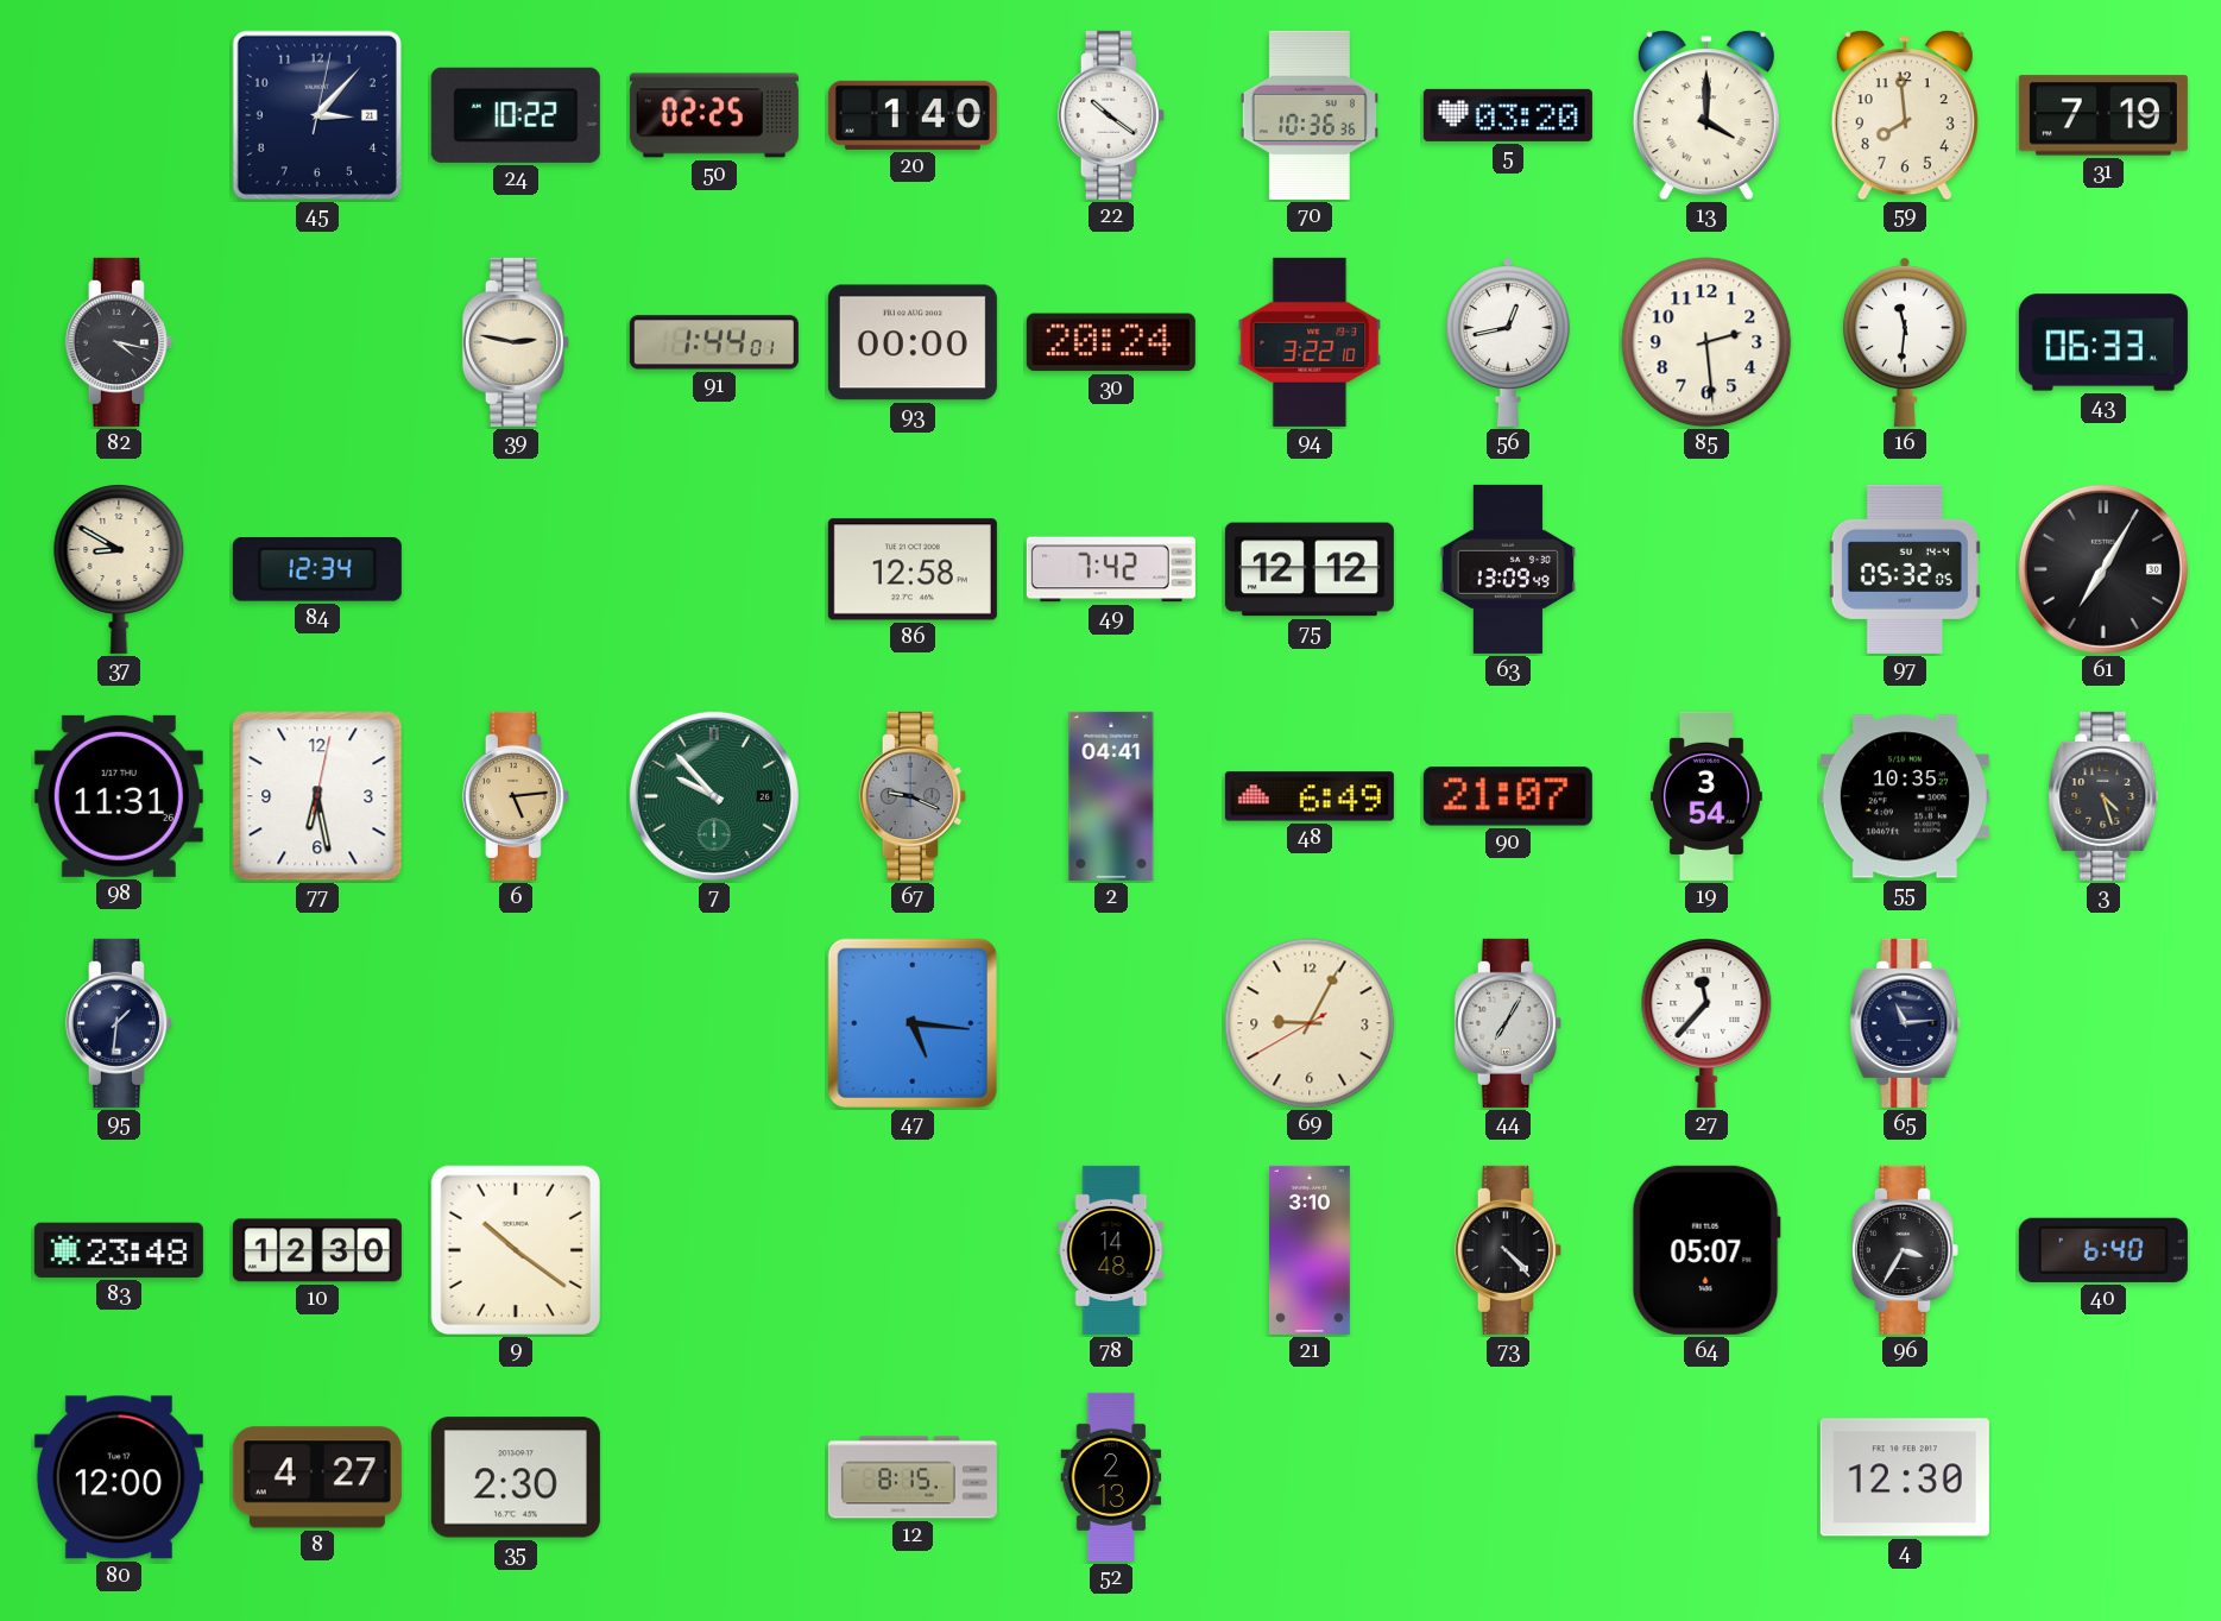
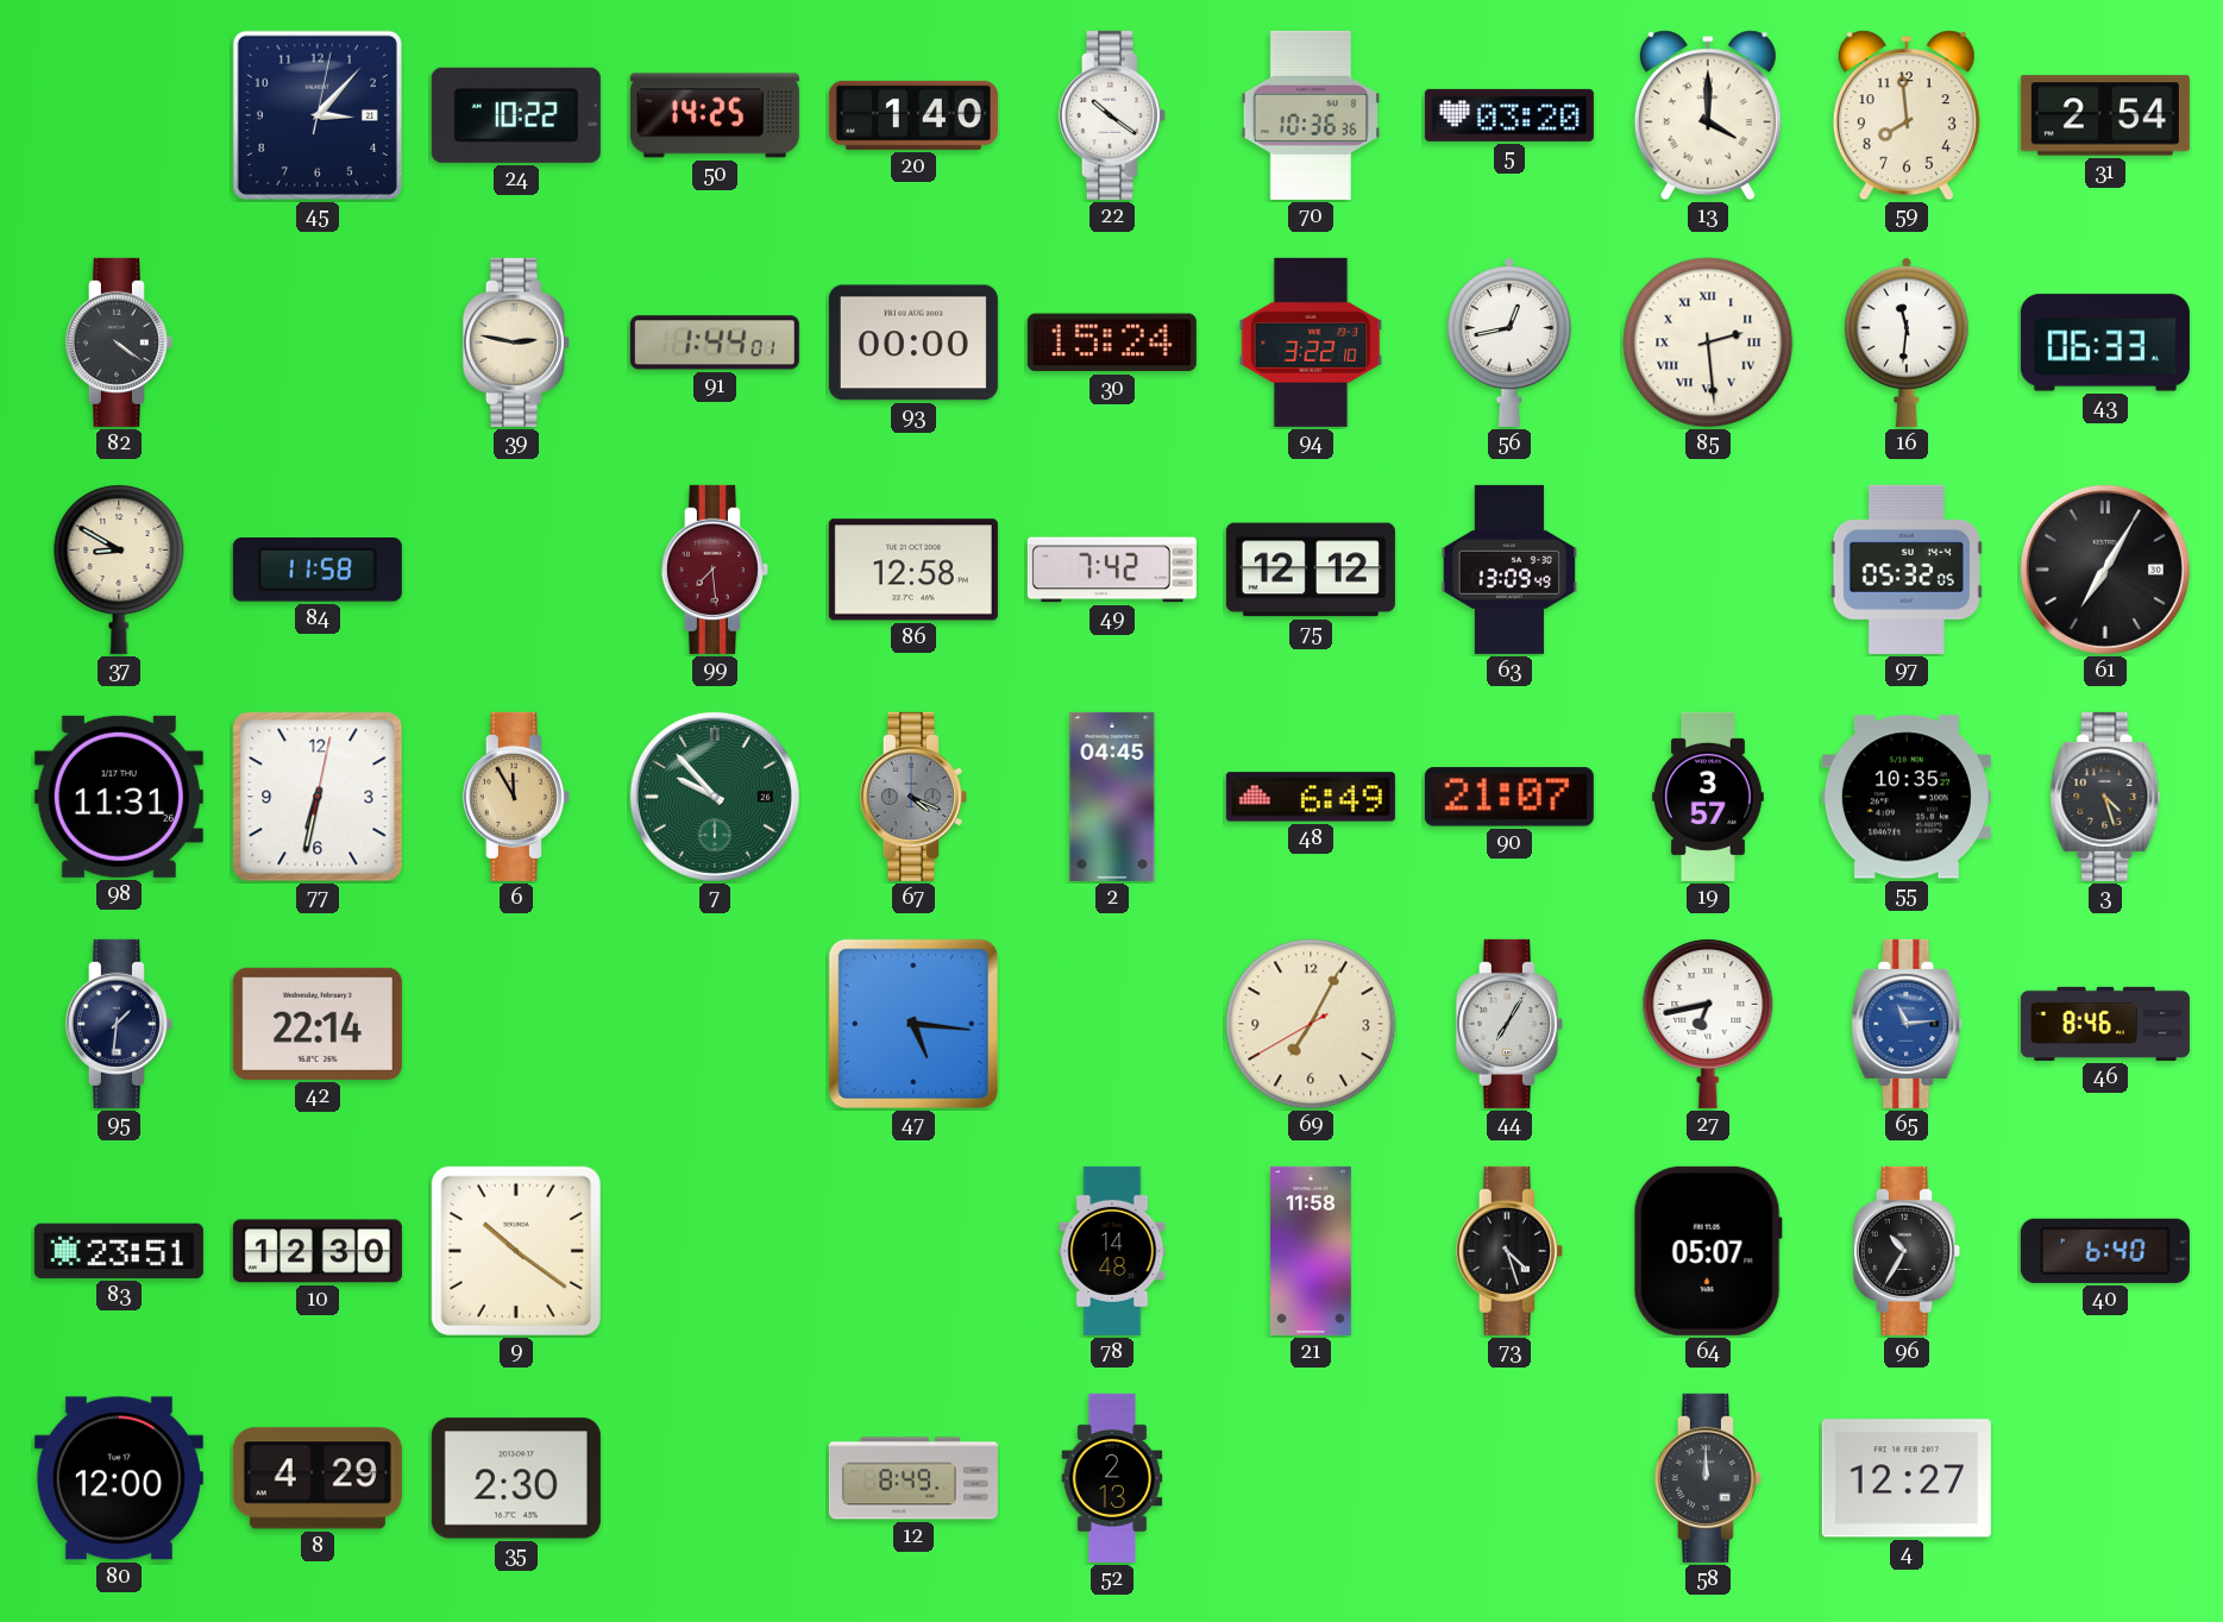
50: 02:25 -> 14:25
31: 7:19 -> 2:54
82: 4:17 -> 4:21
30: 20:24 -> 15:24
85 numerals: Arabic -> Roman
84: 12:34 -> 11:58
99: none -> 7:29
77: 6:28 -> 6:32
6: 5:14 -> 11:55
67: 9:19 -> 4:19
2: 04:41 -> 04:45
19: 3:54 -> 3:57
42: none -> 22:14
69: 9:04 -> 7:04
27: 11:37 -> 6:43
65 dial: navy -> blue
46: none -> 8:46
83: 23:48 -> 23:51
21: 3:10 -> 11:58
73: 4:23 -> 4:27
96: 3:35 -> 10:35
8: 4:27 -> 4:29
12: 8:15 -> 8:49
58: none -> 12:00
4: 12:30 -> 12:27
